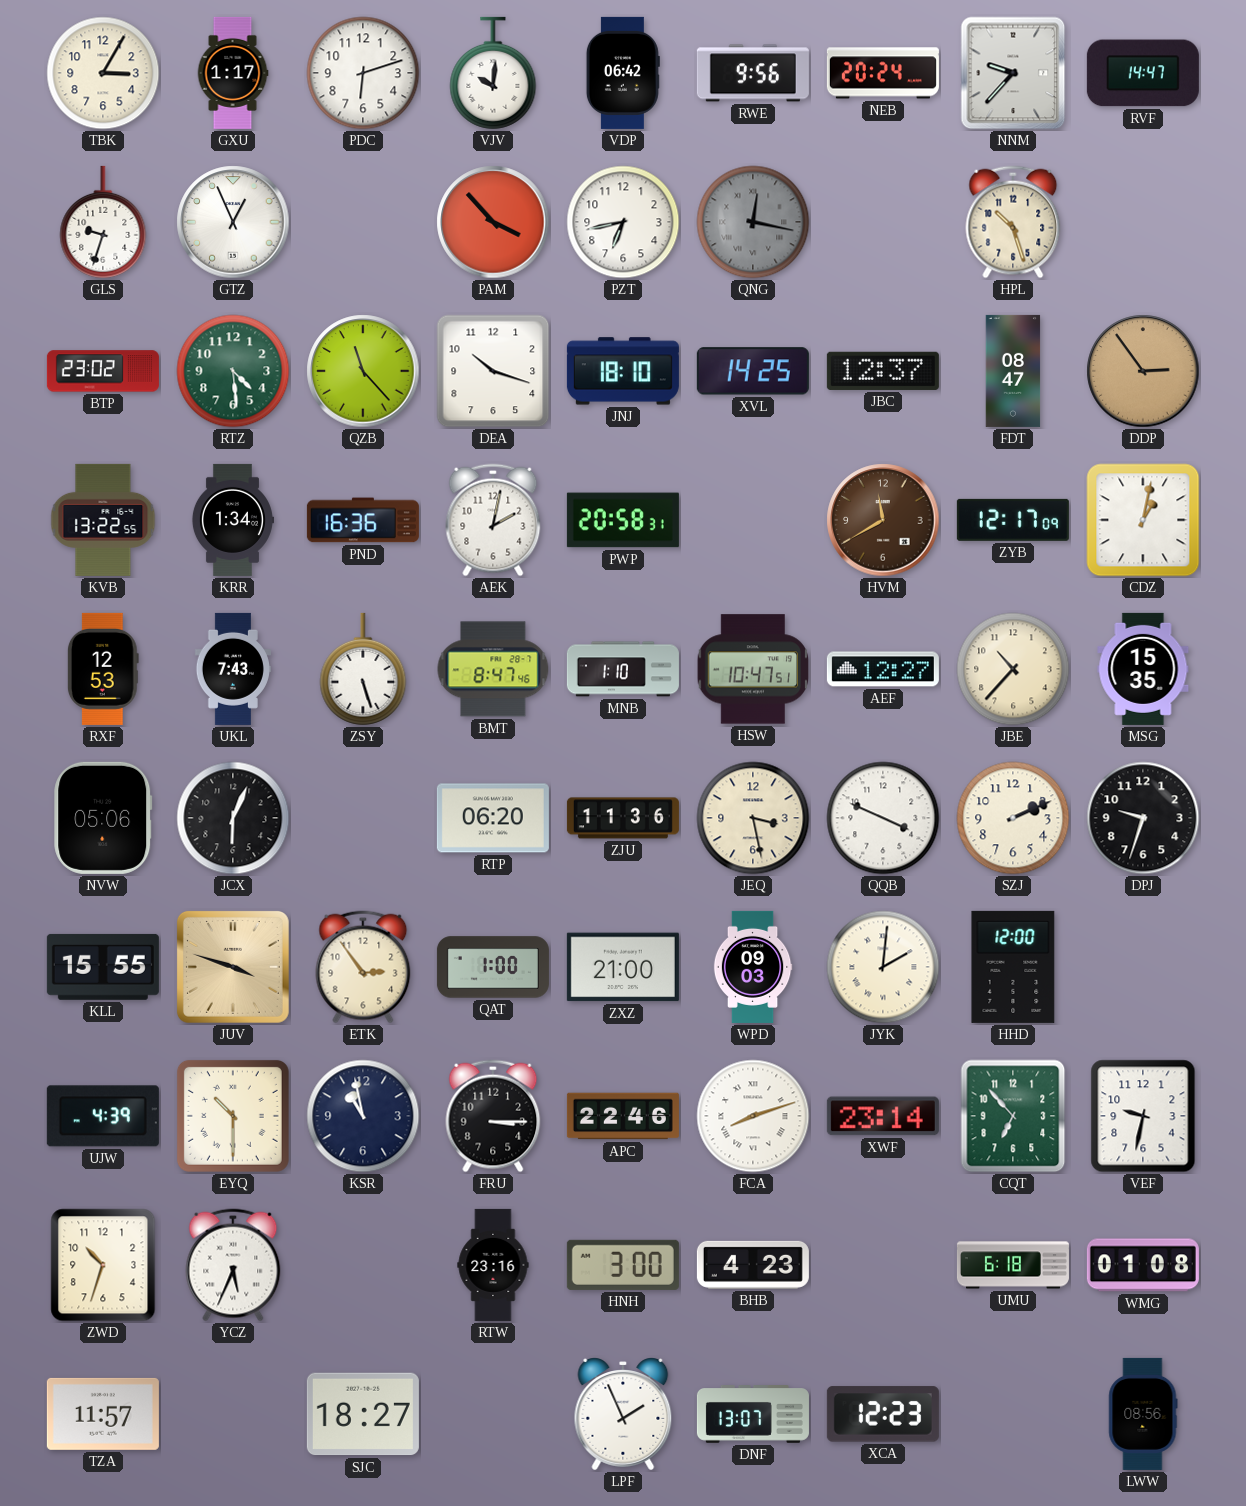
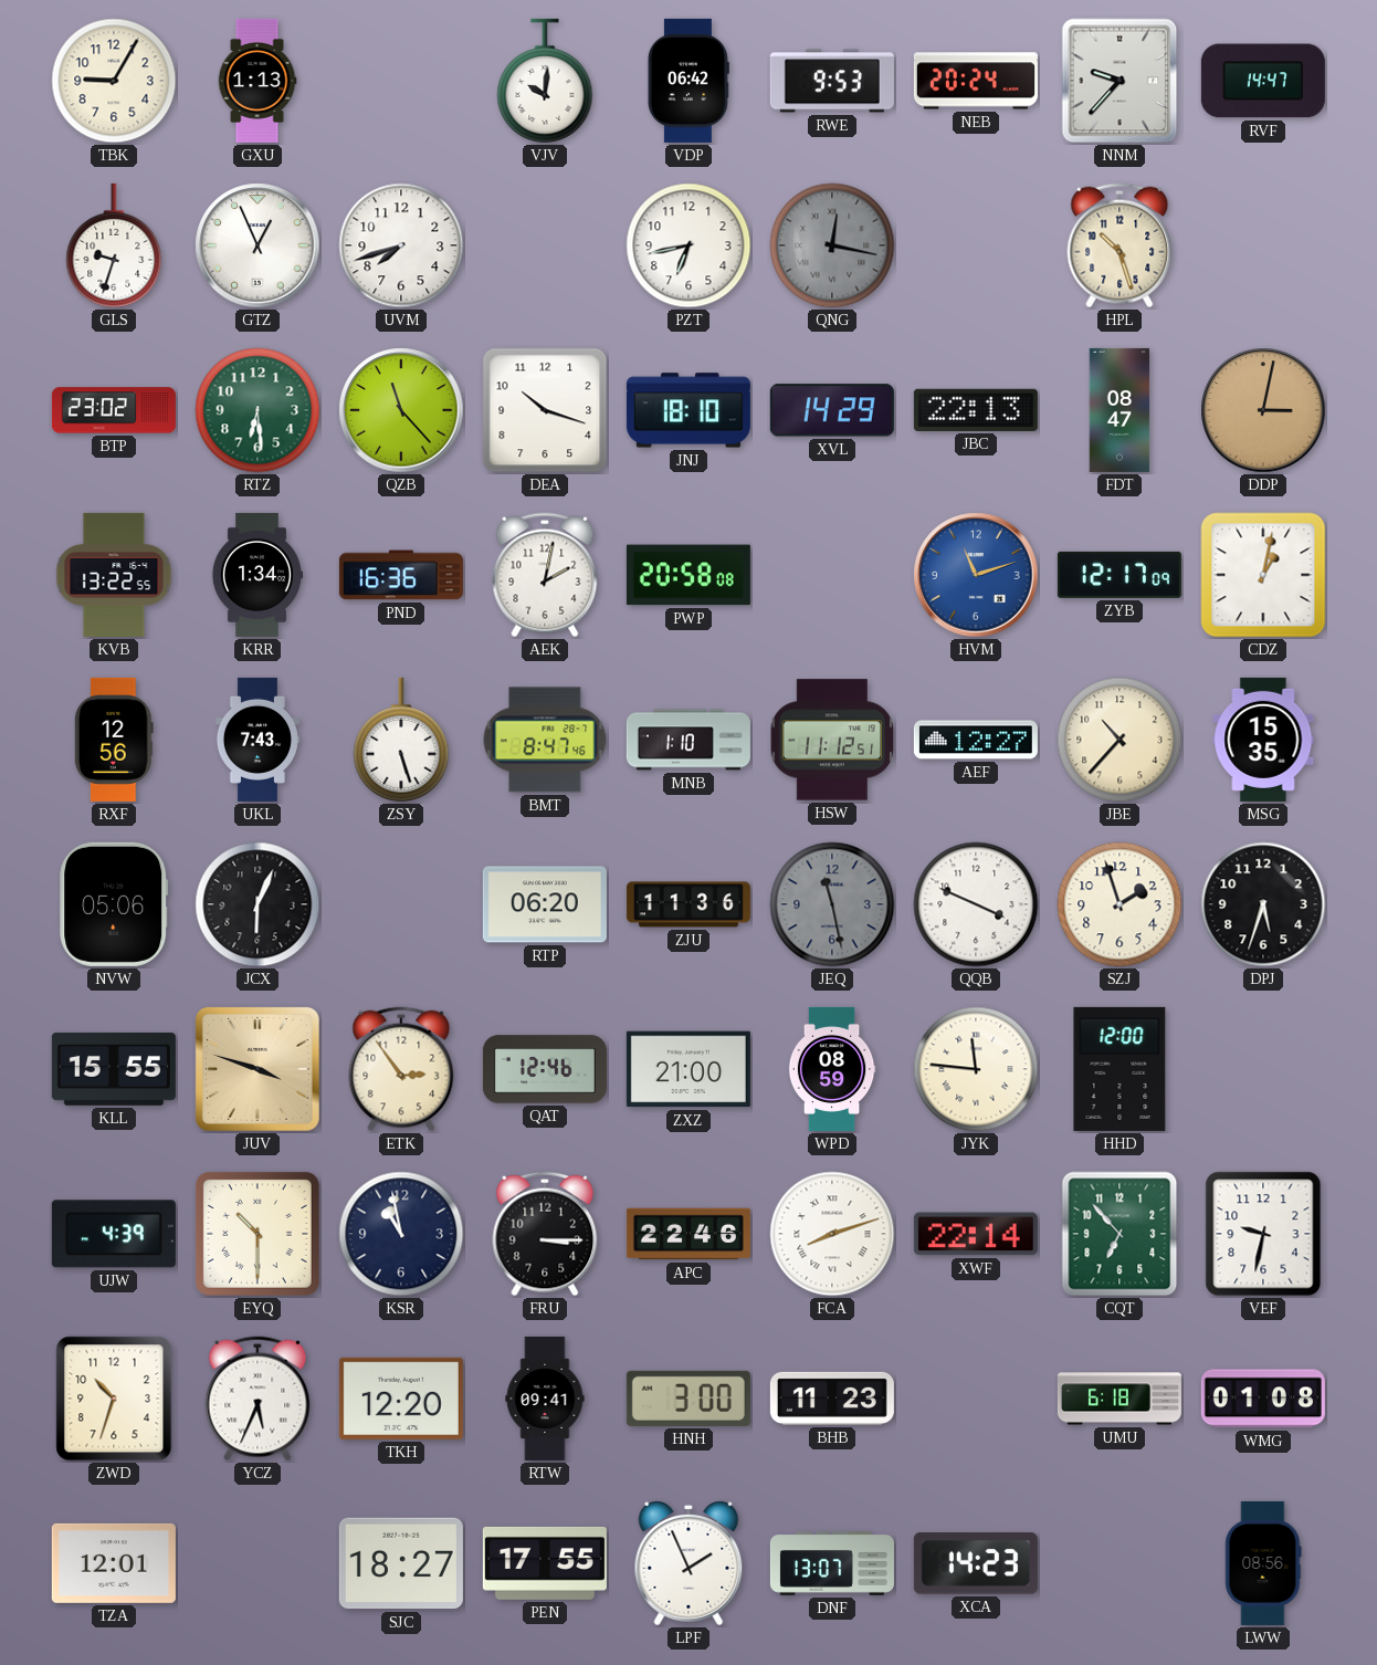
TBK: 3:05 -> 9:05
GXU: 1:17 -> 1:13
PDC: 6:12 -> none
RWE: 9:56 -> 9:53
UVM: none -> 7:42
PAM: 3:53 -> none
RTZ: 4:29 -> 6:29
XVL: 14:25 -> 14:29
JBC: 12:37 -> 22:13
DDP: 2:54 -> 3:02
PWP: 20:58:31 -> 20:58:08
HVM: 11:40 -> 11:12
HVM dial: brown -> blue
RXF: 12:53 -> 12:56
HSW: 10:47 -> 11:12
JEQ: 3:28 -> 11:28
JEQ dial: cream -> grey
SZJ: 2:11 -> 1:57
DPJ: 9:33 -> 5:33
QAT: 1:00 -> 12:46
WPD: 09:03 -> 08:59
JYK: 2:01 -> 11:46
XWF: 23:14 -> 22:14
TKH: none -> 12:20
RTW: 23:16 -> 09:41
BHB: 4:23 -> 11:23
TZA: 11:57 -> 12:01
PEN: none -> 17:55
XCA: 12:23 -> 14:23
